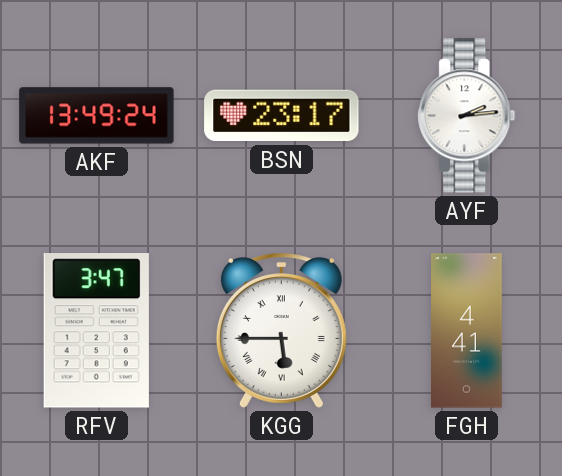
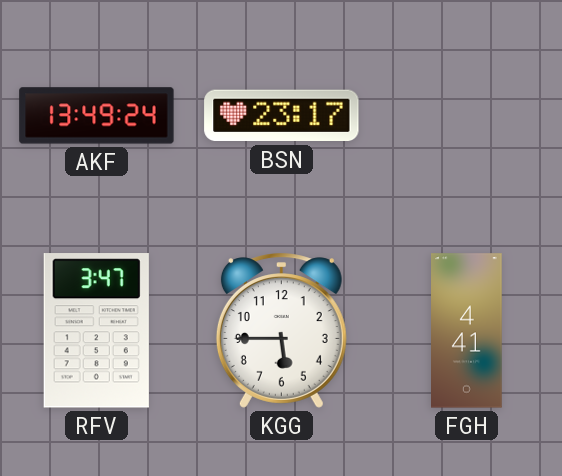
AYF: 2:14 -> none
KGG numerals: Roman -> Arabic
